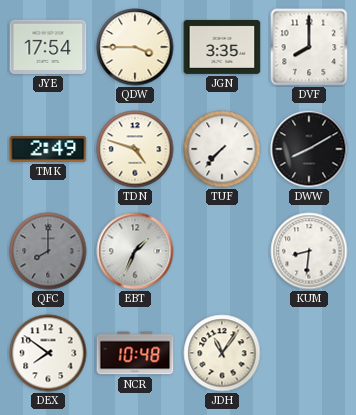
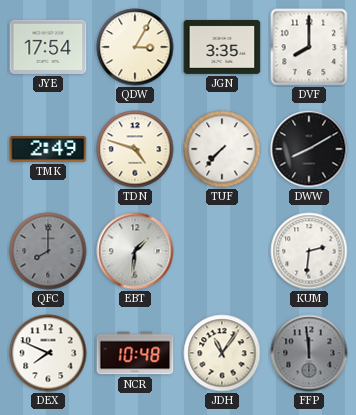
QDW: 3:45 -> 3:05
EBT: 1:34 -> 1:31
KUM: 8:31 -> 2:31
DEX: 7:51 -> 7:49
FFP: none -> 11:59
